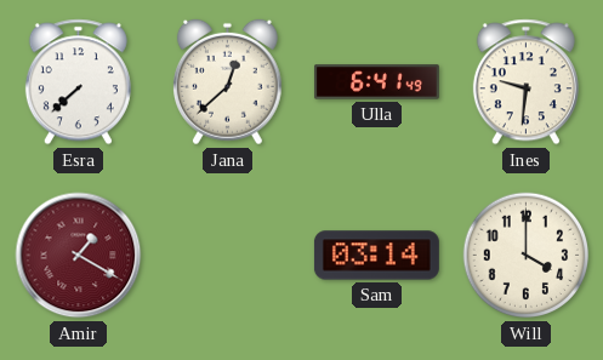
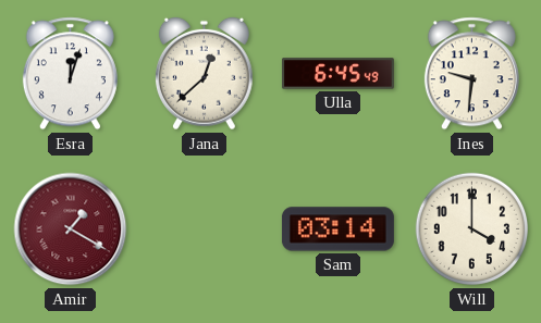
Esra: 7:38 -> 12:03
Ulla: 6:41 -> 6:45
